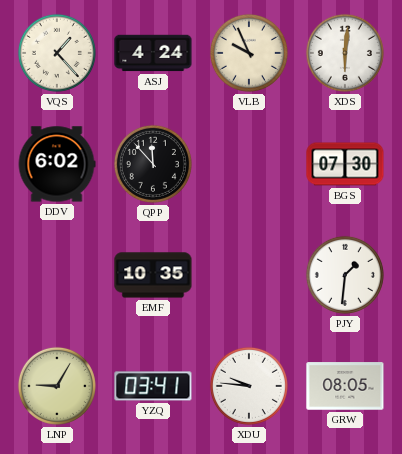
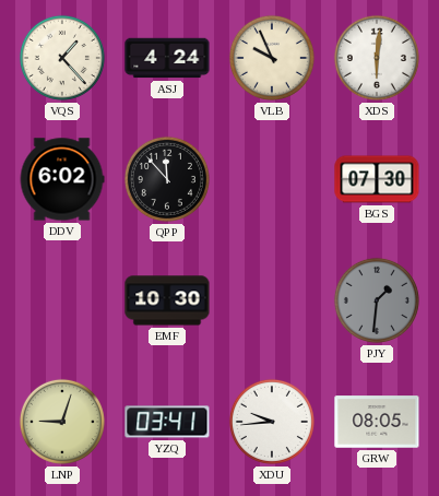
EMF: 10:35 -> 10:30
PJY dial: white -> grey
LNP: 9:05 -> 9:03
XDU: 9:46 -> 9:44
